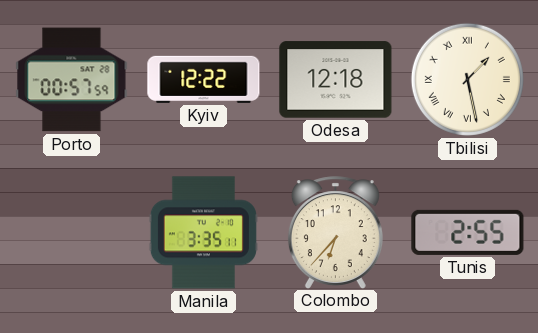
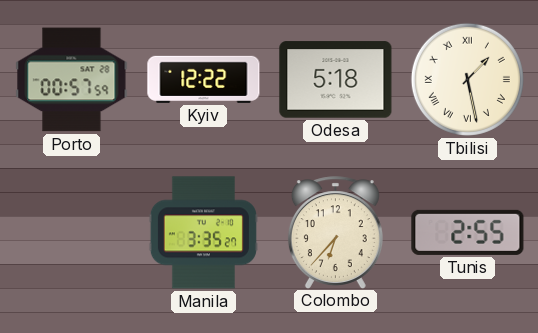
Odesa: 12:18 -> 5:18
Manila: 3:35:11 -> 3:35:27
